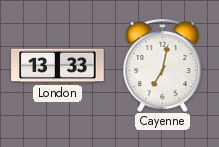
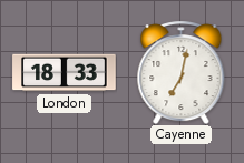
London: 13:33 -> 18:33
